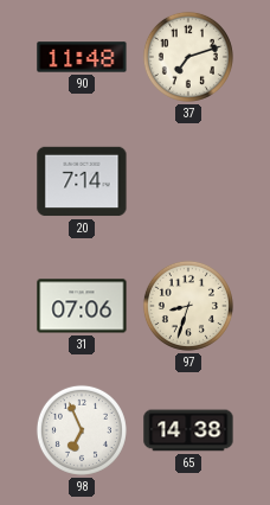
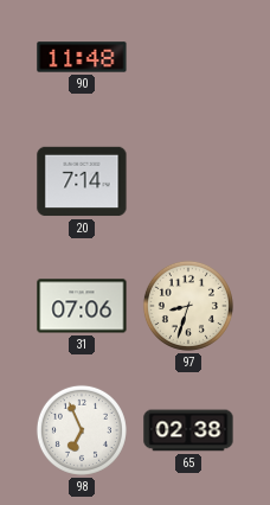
37: 7:12 -> none
65: 14:38 -> 02:38
